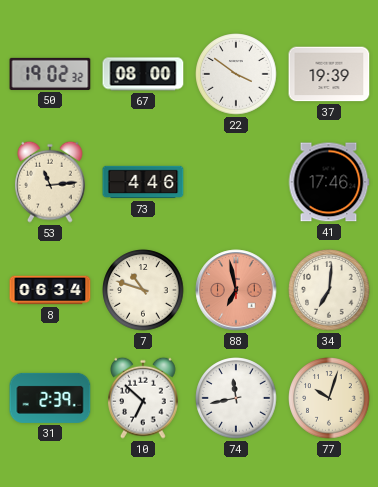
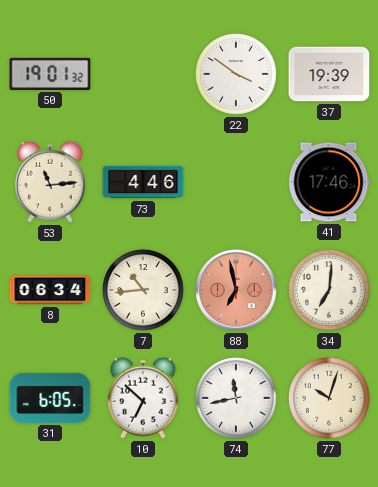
50: 19:02 -> 19:01
67: 08:00 -> none
7: 10:48 -> 10:44
31: 2:39 -> 6:05
